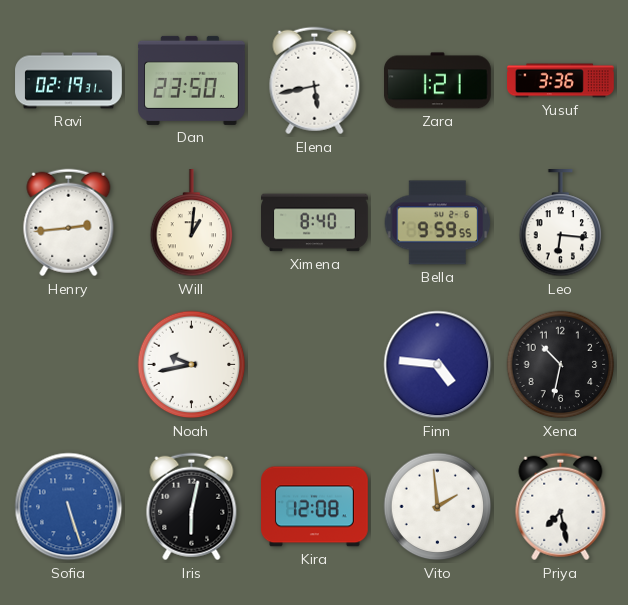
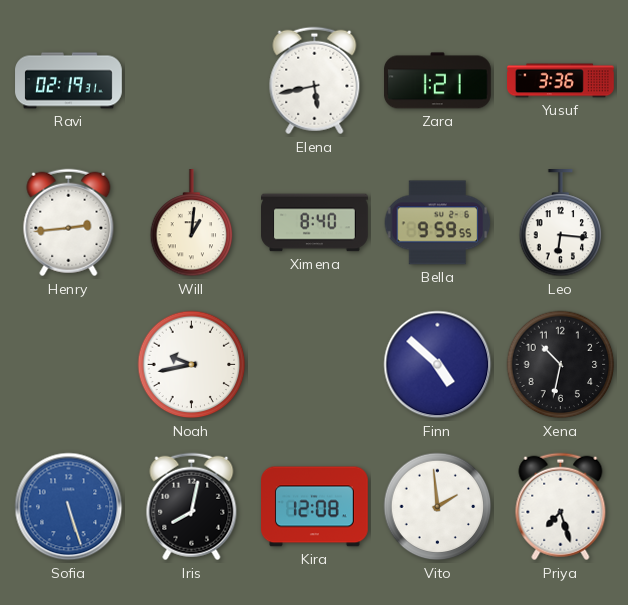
Dan: 23:50 -> none
Finn: 4:46 -> 4:52
Iris: 6:02 -> 8:02
Priya: 7:28 -> 7:27
